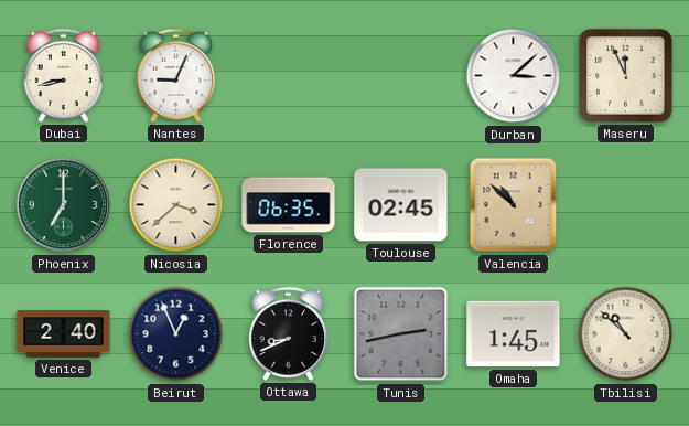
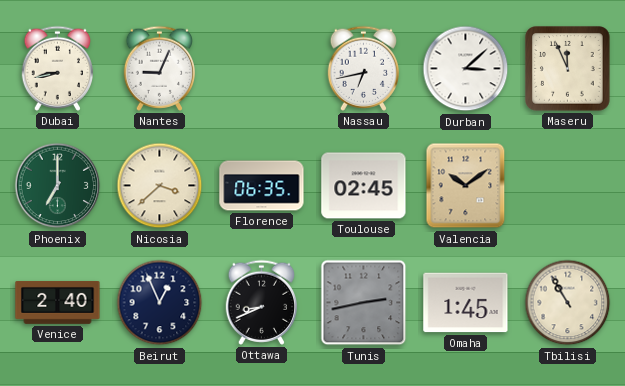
Nassau: none -> 6:43
Valencia: 10:52 -> 10:09
Tbilisi: 10:52 -> 10:55
